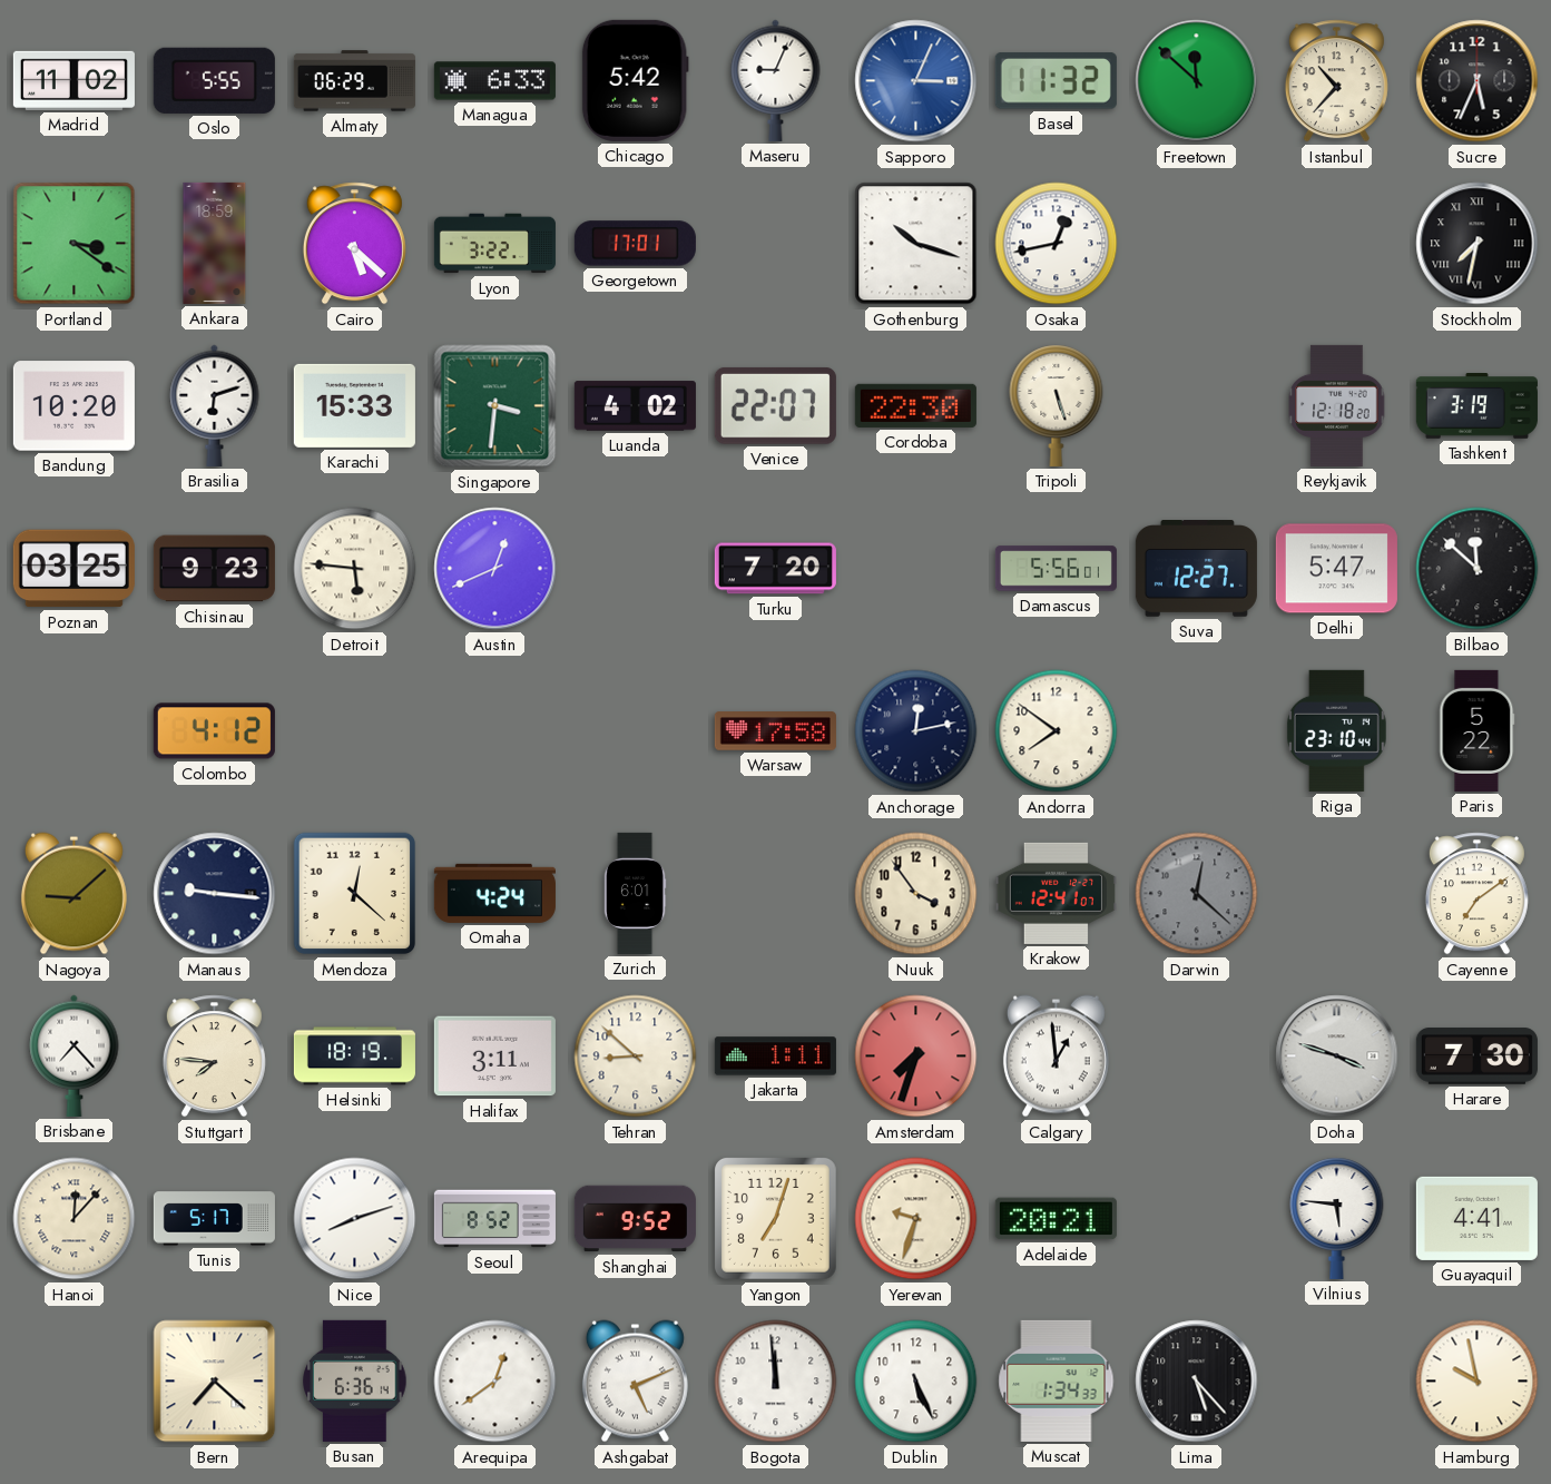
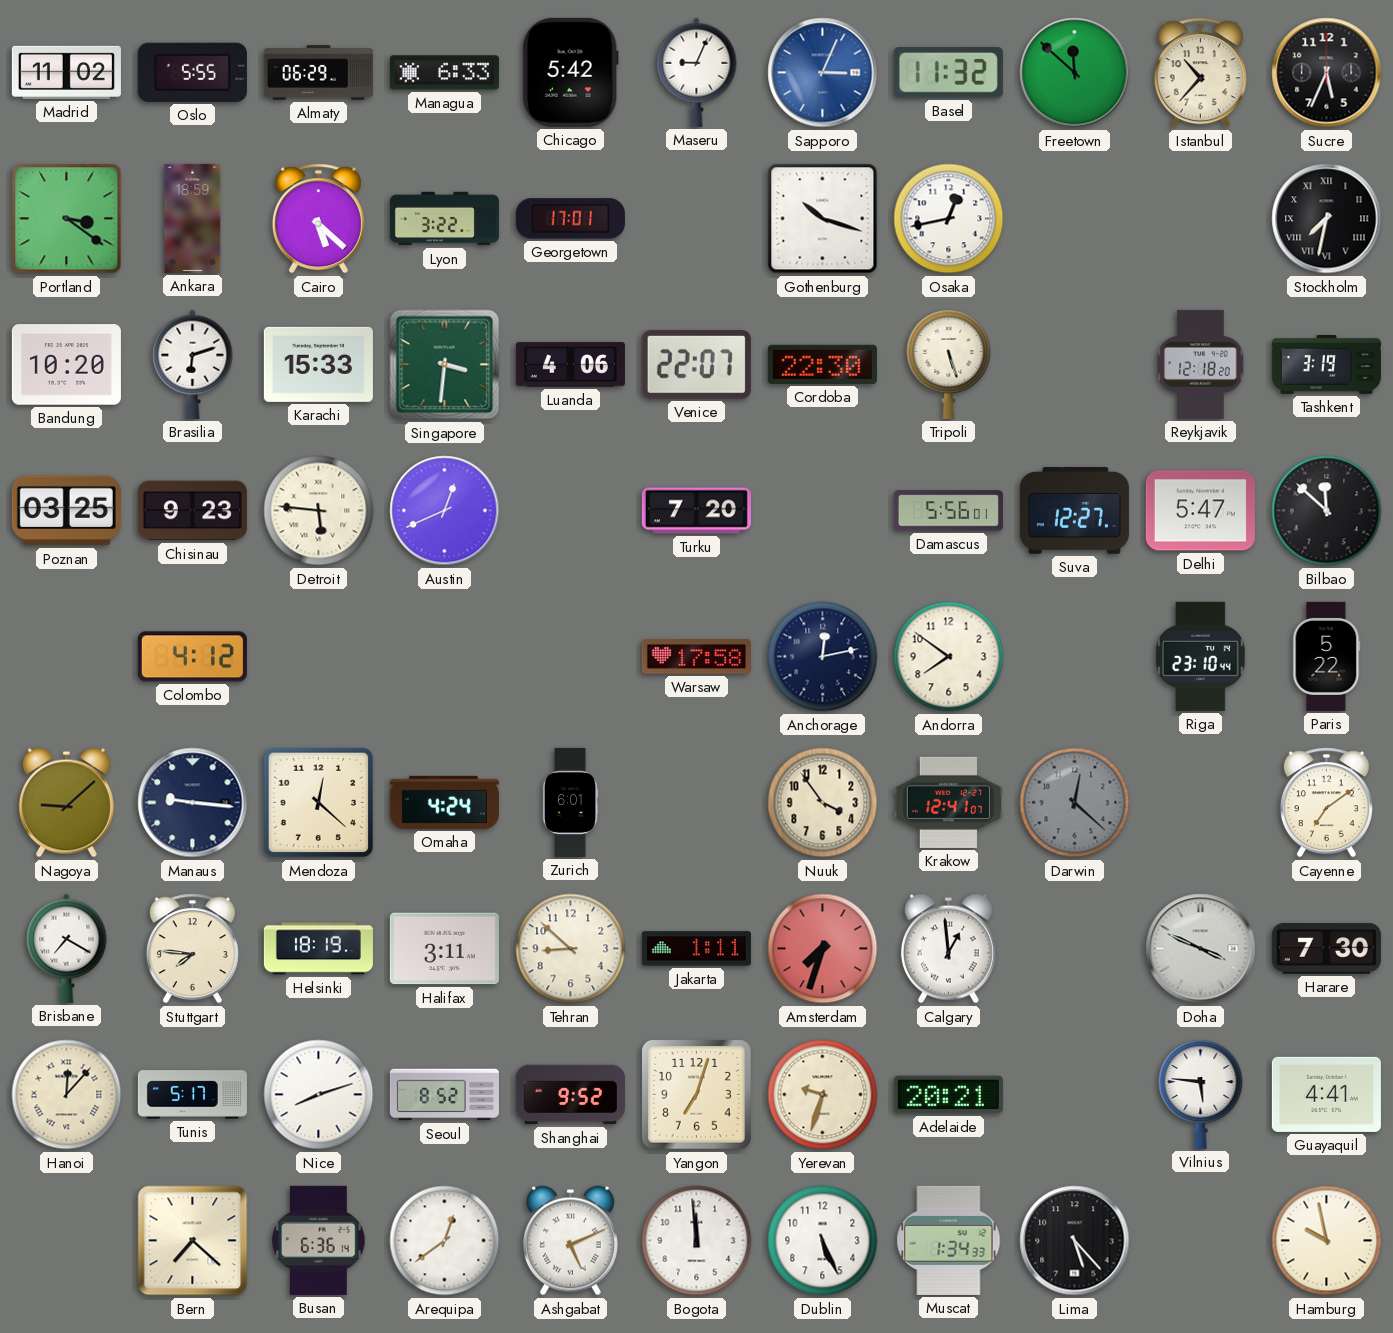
Luanda: 4:02 -> 4:06
Brisbane: 7:23 -> 7:20
Doha: 3:48 -> 3:49
